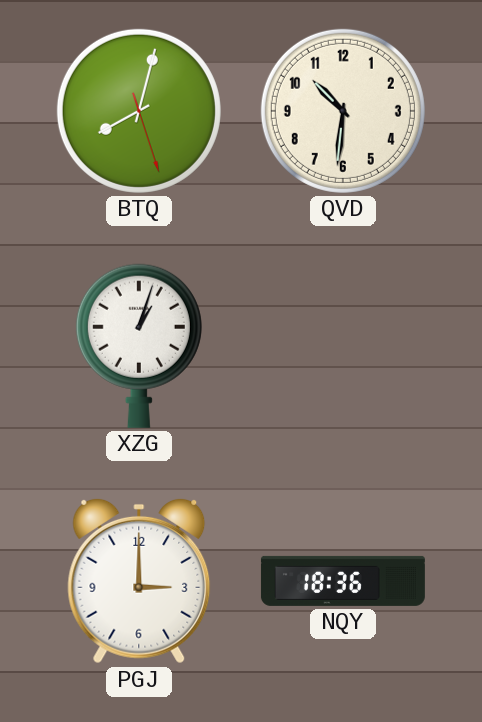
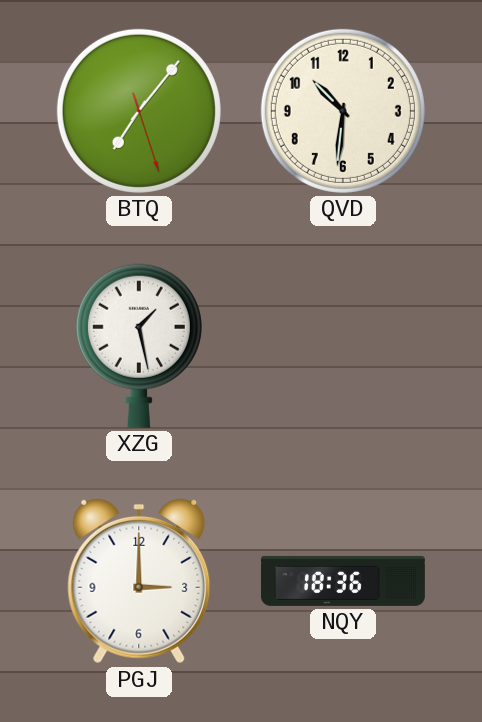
BTQ: 8:02 -> 7:06
XZG: 1:03 -> 1:28
